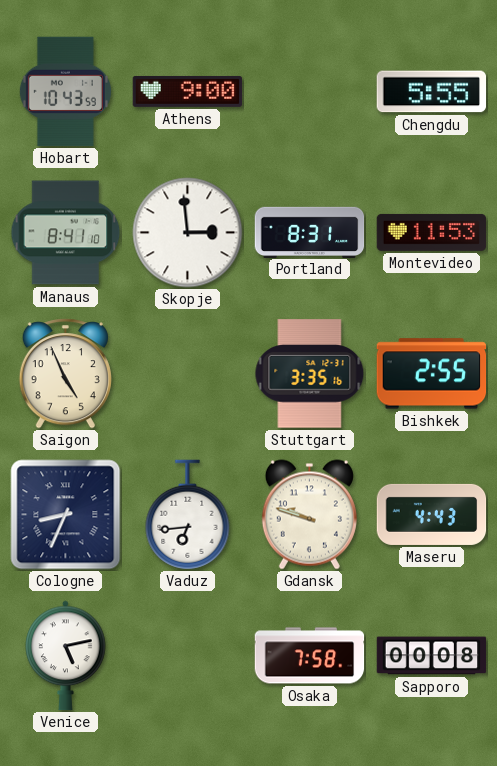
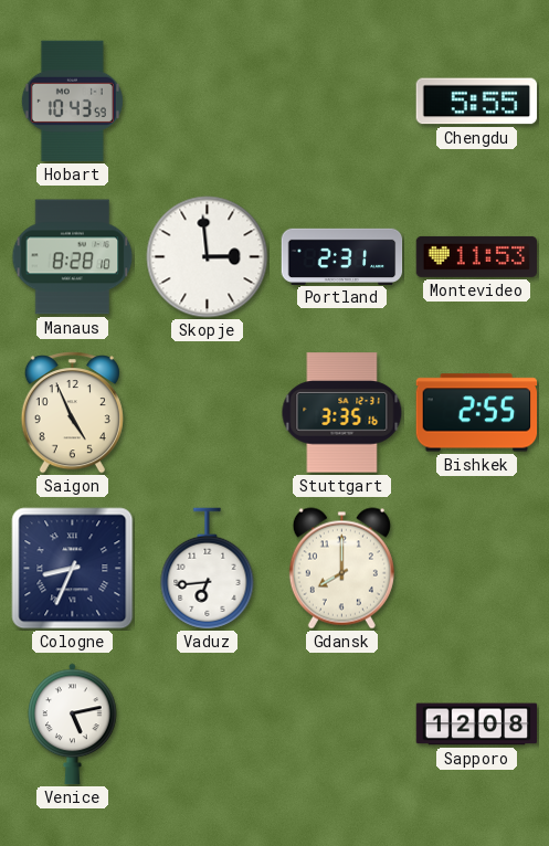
Athens: 9:00 -> none
Manaus: 8:41 -> 8:28
Portland: 8:31 -> 2:31
Gdansk: 9:48 -> 8:00
Maseru: 4:43 -> none
Osaka: 7:58 -> none
Sapporo: 00:08 -> 12:08
